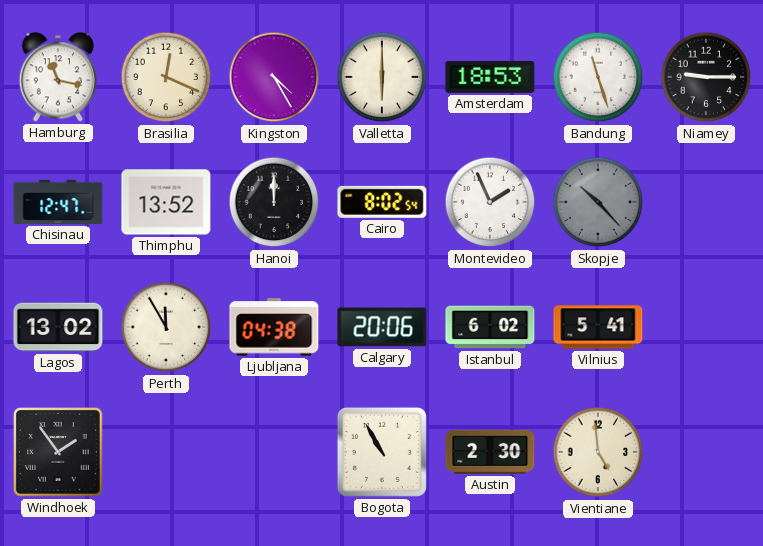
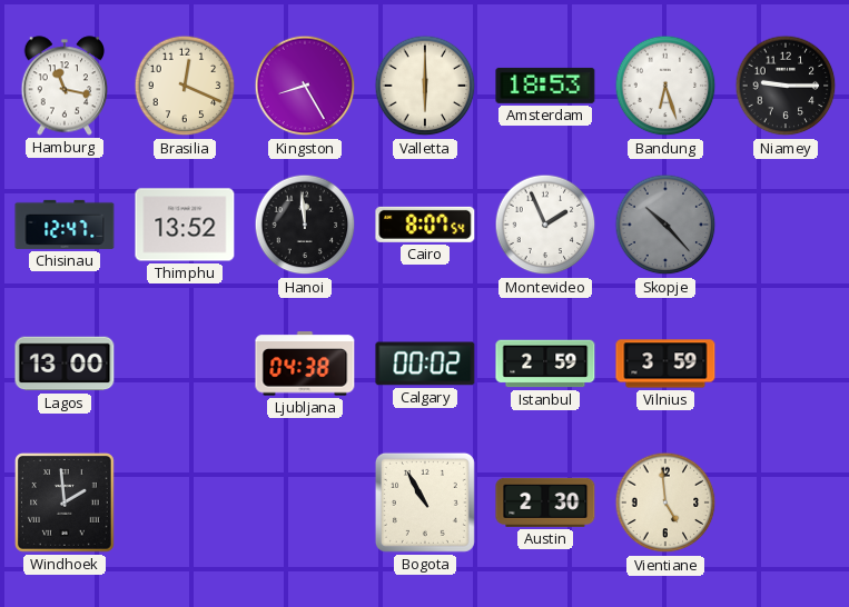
Kingston: 4:25 -> 8:25
Bandung: 11:27 -> 6:27
Hanoi: 12:00 -> 11:59
Cairo: 8:02 -> 8:07
Lagos: 13:02 -> 13:00
Perth: 11:55 -> none
Calgary: 20:06 -> 00:02
Istanbul: 6:02 -> 2:59
Vilnius: 5:41 -> 3:59
Windhoek: 1:54 -> 1:59
